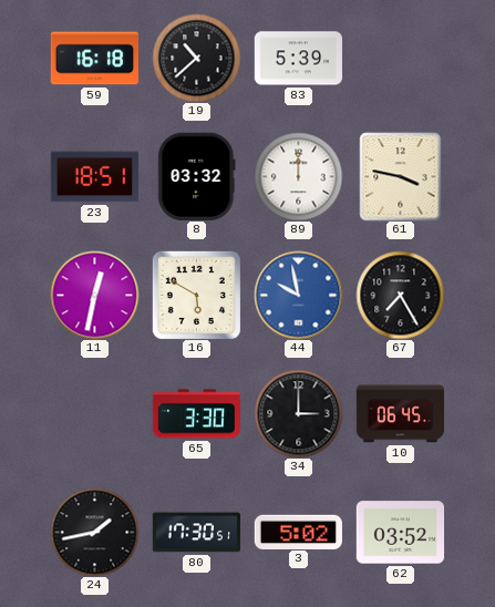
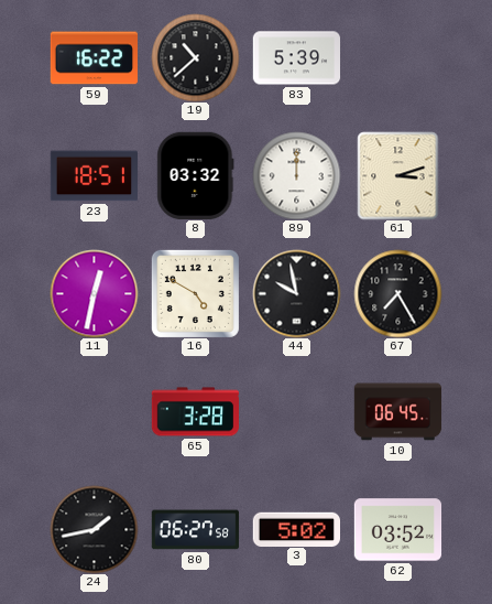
59: 16:18 -> 16:22
61: 3:47 -> 3:12
16: 5:50 -> 4:50
44 dial: blue -> black
65: 3:30 -> 3:28
34: 3:00 -> none
80: 17:30 -> 06:27
